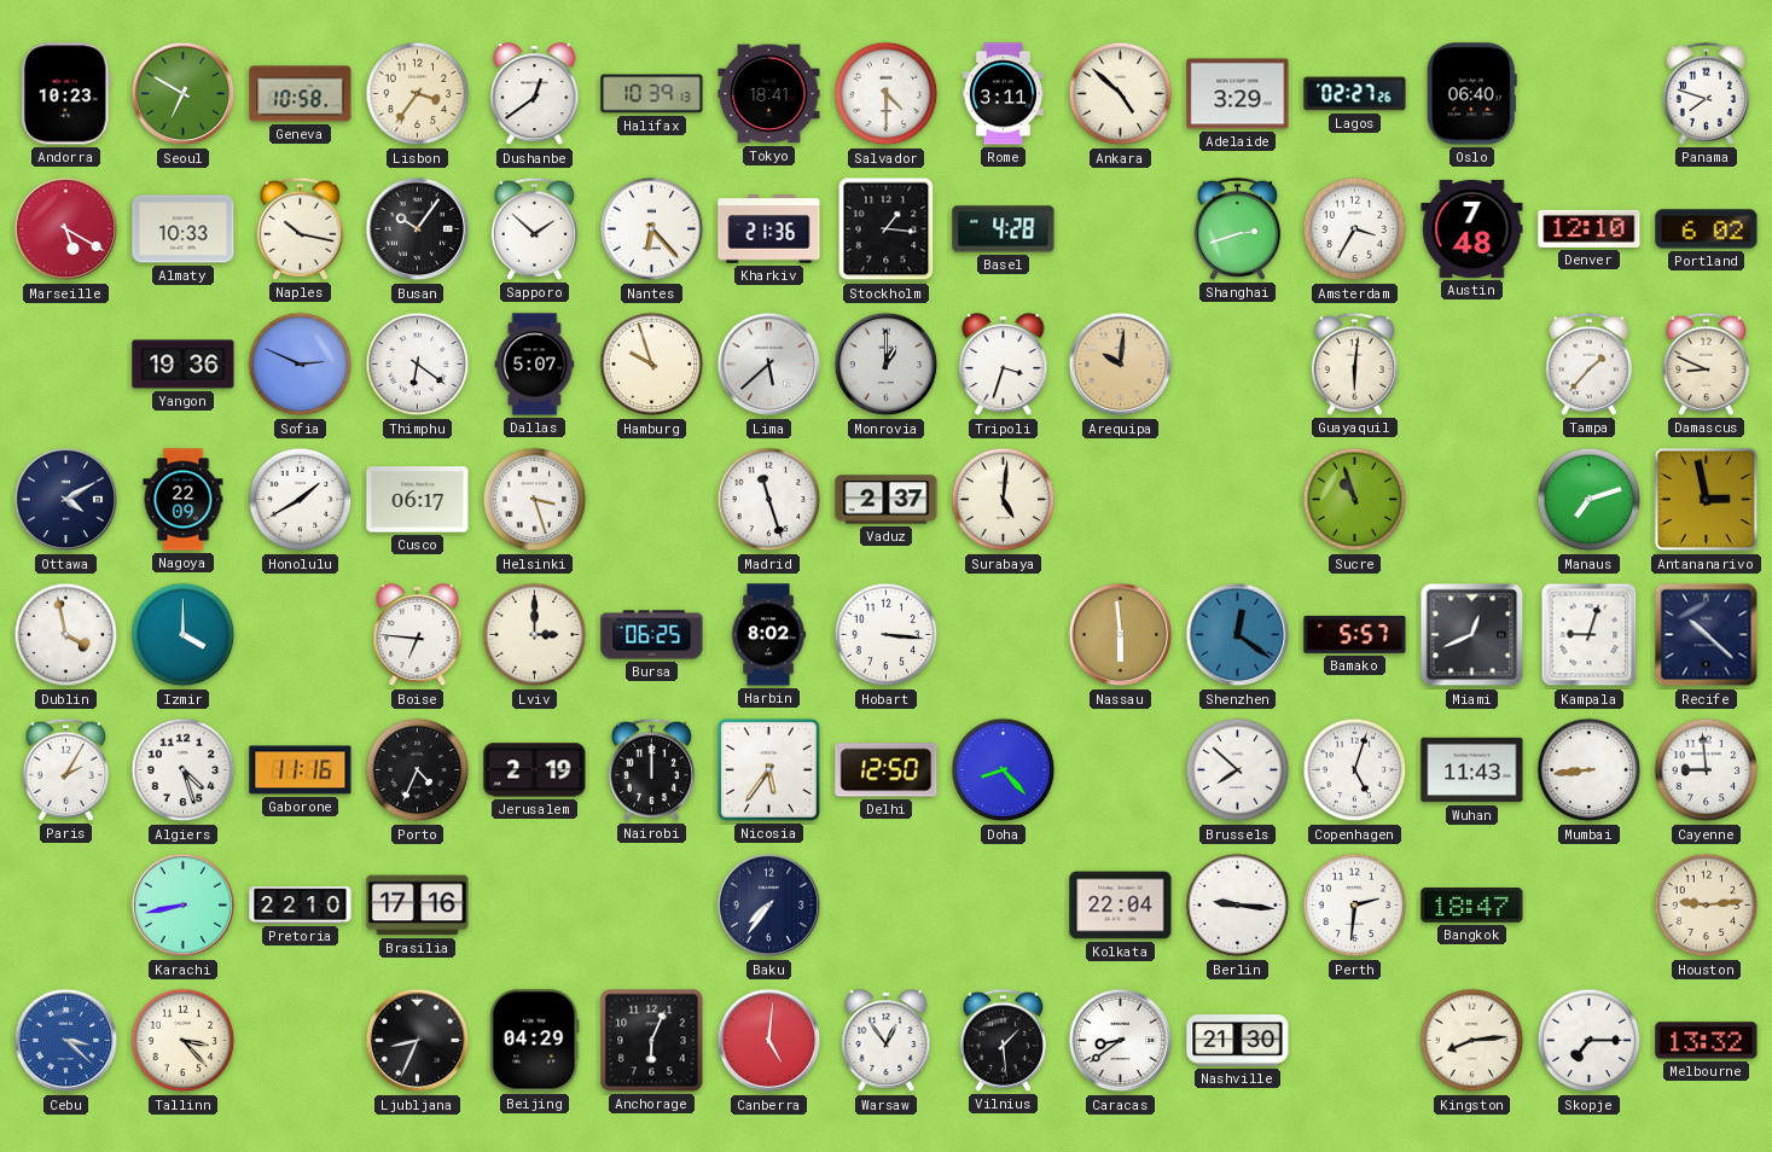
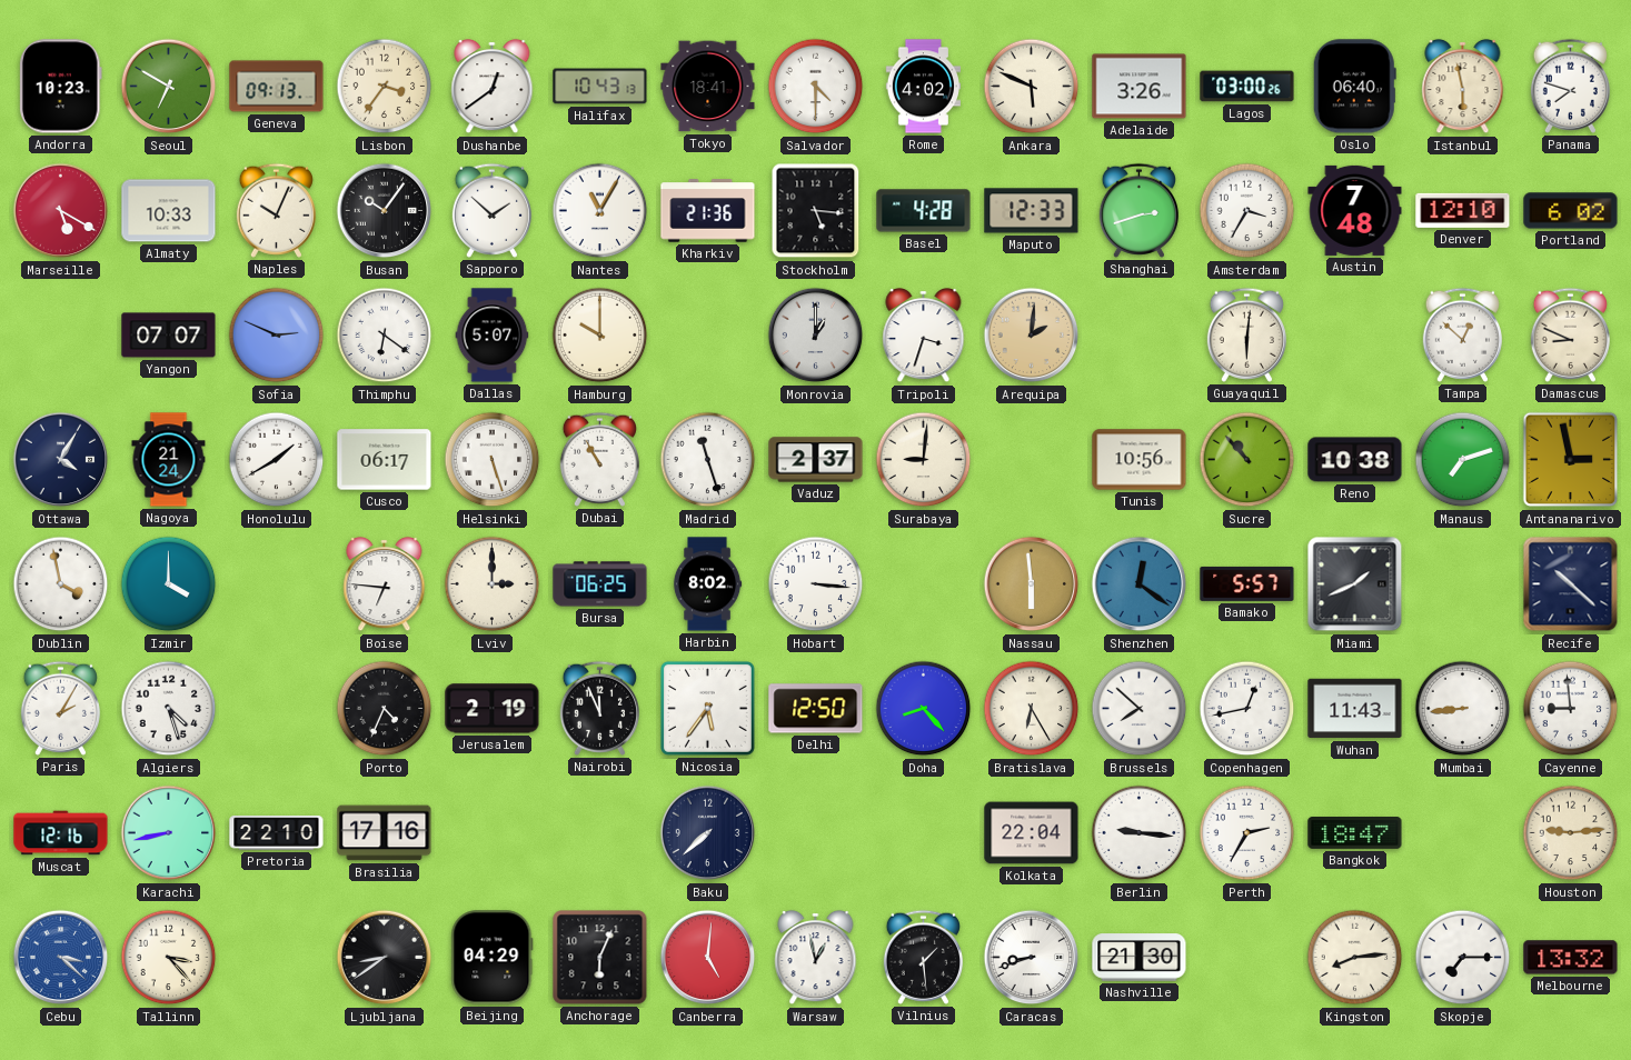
Geneva: 10:58 -> 09:13
Halifax: 10:39 -> 10:43
Rome: 3:11 -> 4:02
Ankara: 4:52 -> 5:49
Adelaide: 3:29 -> 3:26
Lagos: 02:27 -> 03:00
Istanbul: none -> 5:58
Naples: 10:17 -> 10:04
Nantes: 6:23 -> 11:05
Stockholm: 1:16 -> 5:16
Maputo: none -> 12:33
Yangon: 19:36 -> 07:07
Hamburg: 9:57 -> 10:00
Lima: 5:38 -> none
Arequipa: 10:01 -> 2:01
Tampa: 1:37 -> 12:52
Ottawa: 4:10 -> 4:05
Nagoya: 22:09 -> 21:24
Helsinki: 3:27 -> 5:27
Dubai: none -> 10:55
Surabaya: 5:01 -> 9:01
Tunis: none -> 10:56
Sucre: 10:57 -> 10:53
Reno: none -> 10:38
Miami: 12:41 -> 1:41
Kampala: 9:03 -> none
Gaborone: 11:16 -> none
Nairobi: 12:00 -> 11:56
Bratislava: none -> 6:25
Copenhagen: 5:03 -> 12:43
Muscat: none -> 12:16
Baku: 7:36 -> 7:38
Perth: 2:31 -> 2:35
Ljubljana: 8:34 -> 8:39
Warsaw: 12:54 -> 12:58
Caracas: 8:39 -> 8:42
